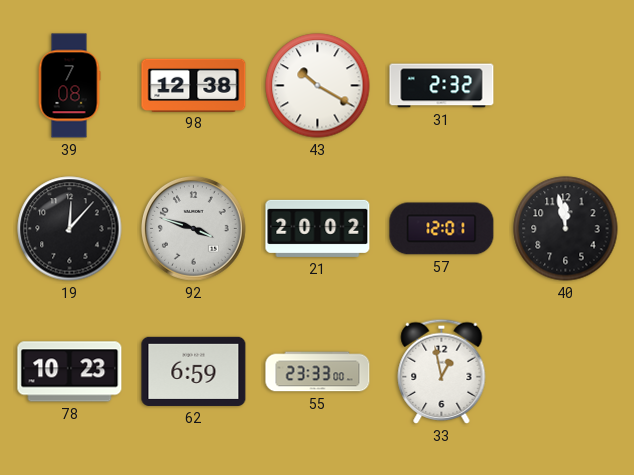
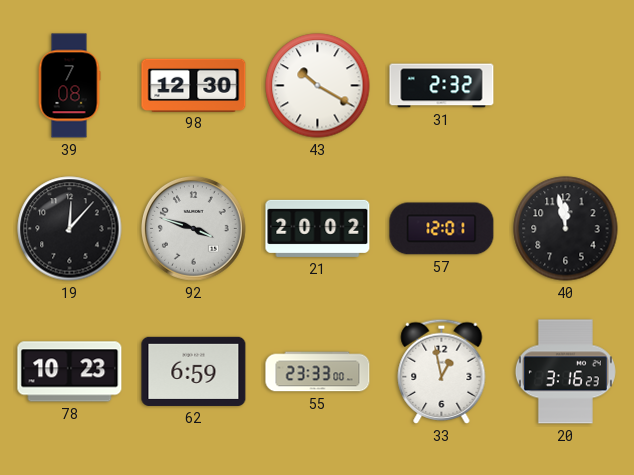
98: 12:38 -> 12:30
20: none -> 3:16
